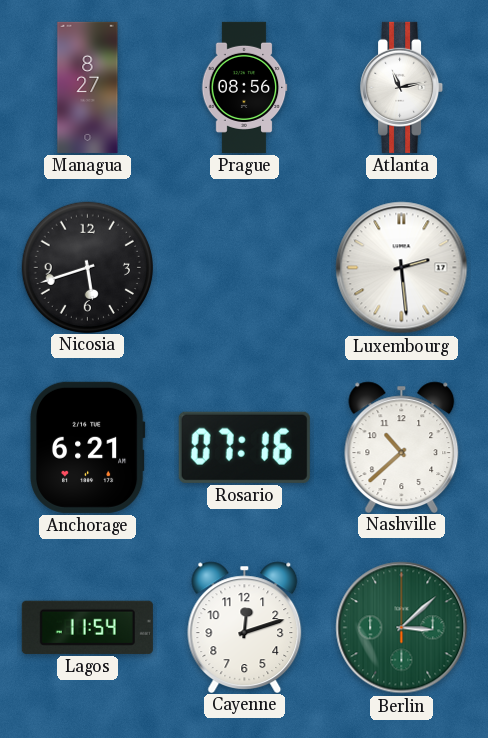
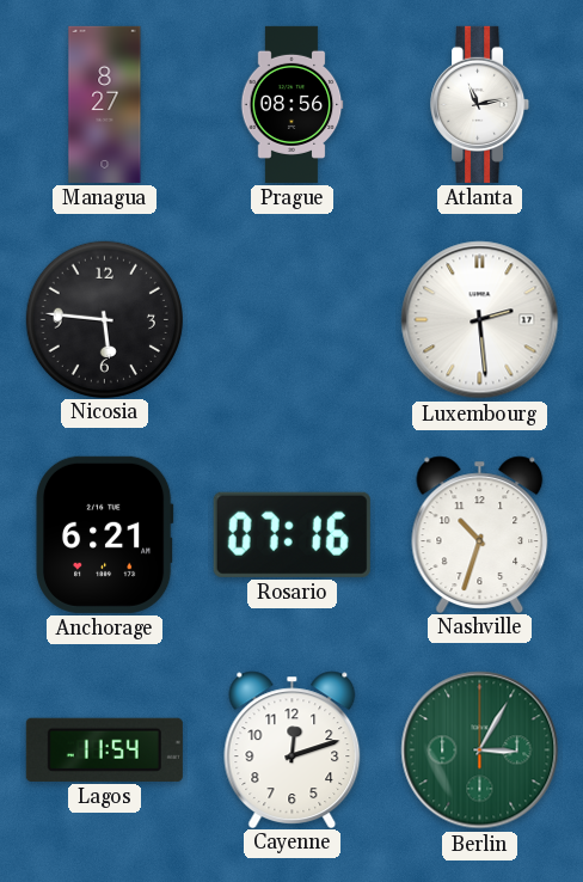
Nicosia: 5:42 -> 5:46
Nashville: 10:38 -> 10:33
Berlin: 3:08 -> 3:05
